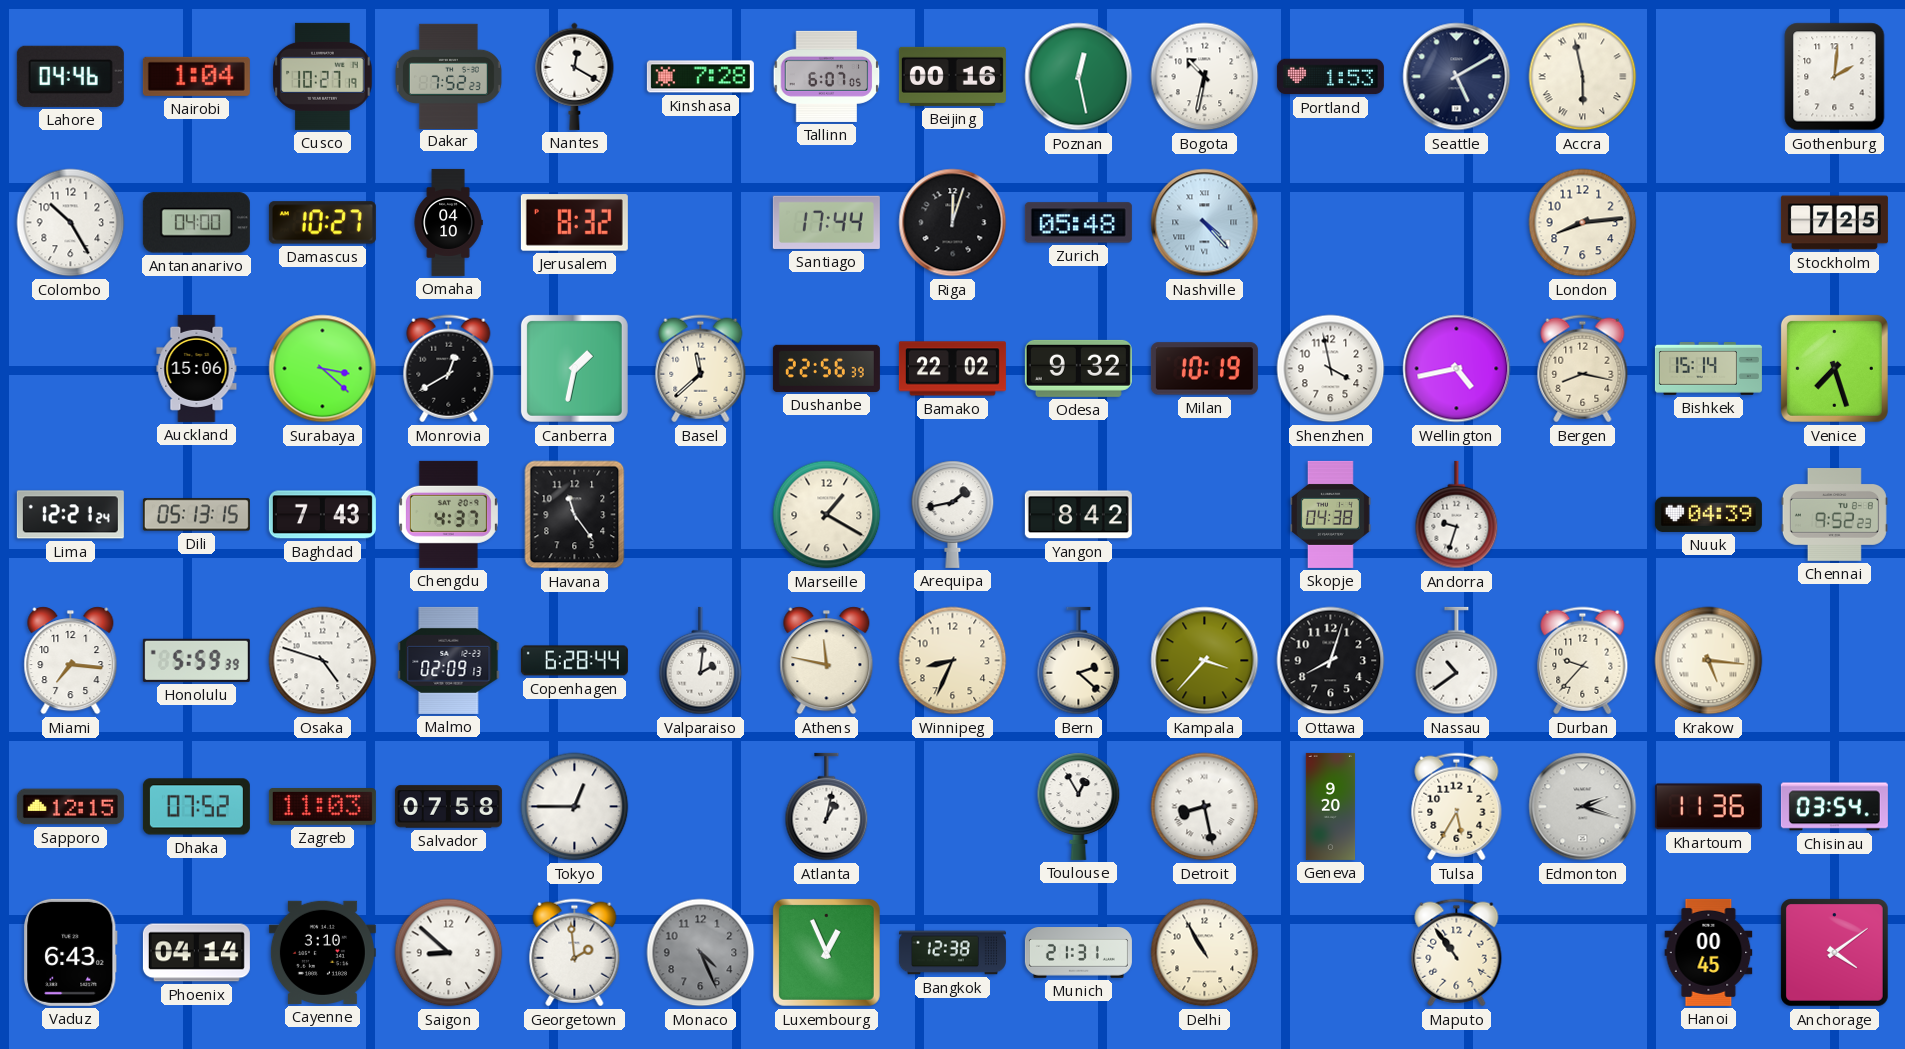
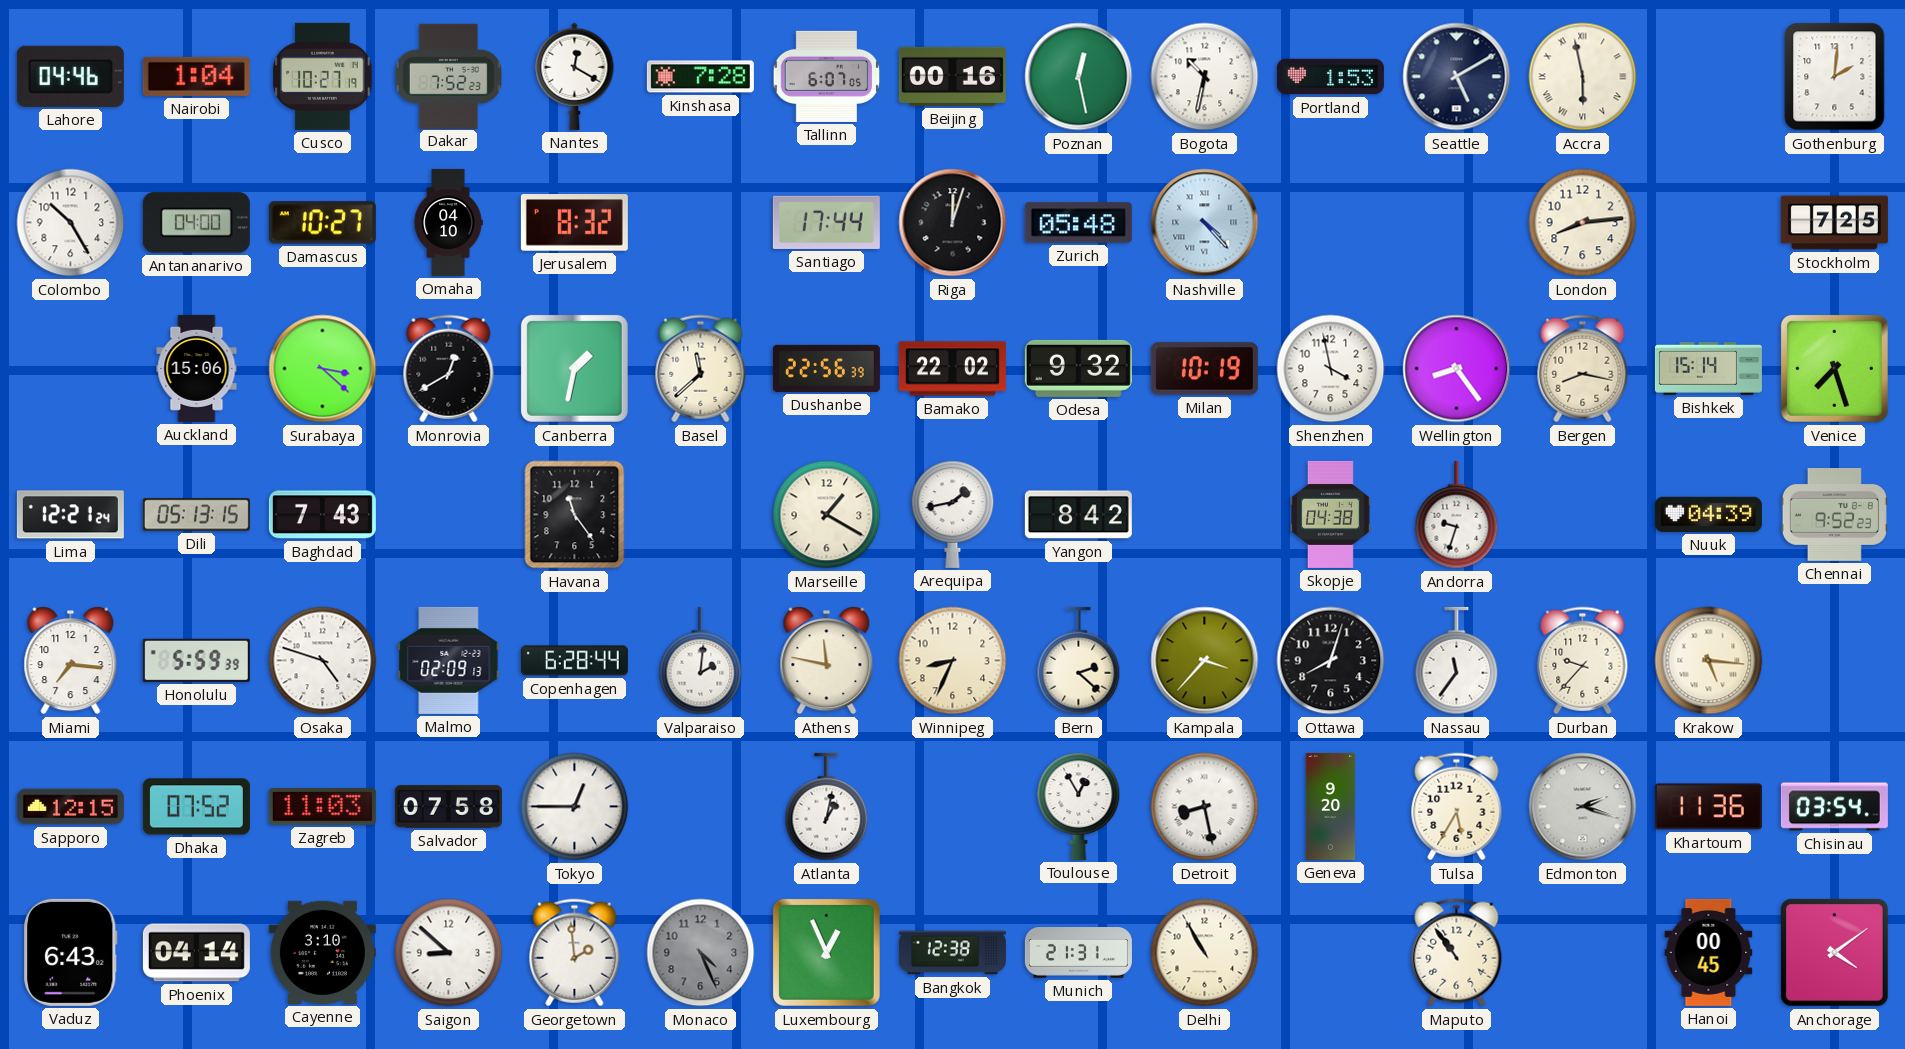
Wellington: 4:43 -> 8:24
Chengdu: 4:37 -> none
Nassau: 10:39 -> 11:36
